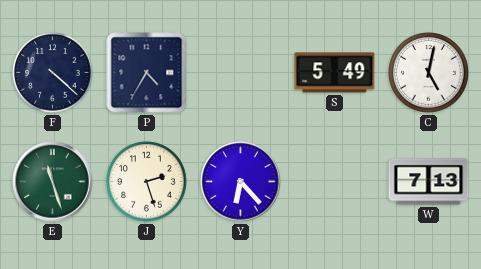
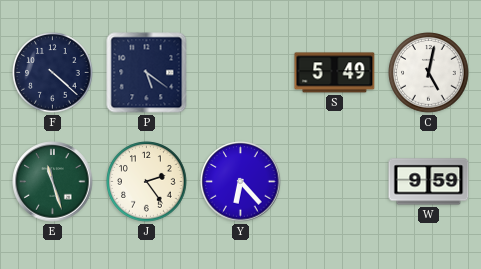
P: 4:35 -> 5:21
J: 2:27 -> 2:24
W: 7:13 -> 9:59
